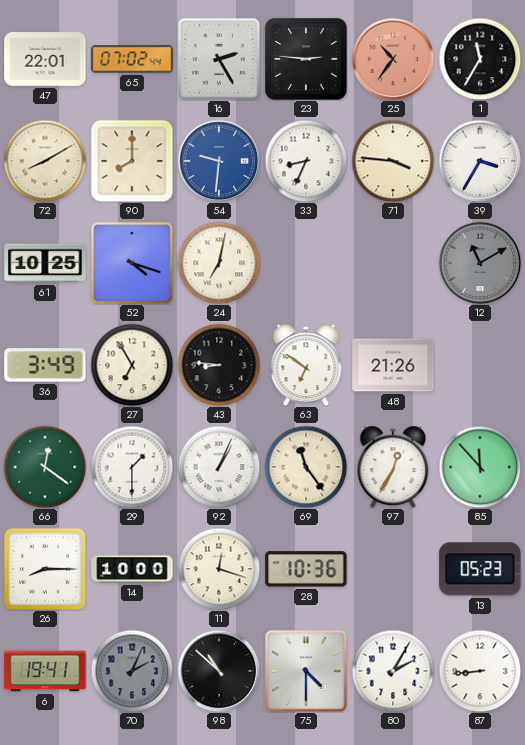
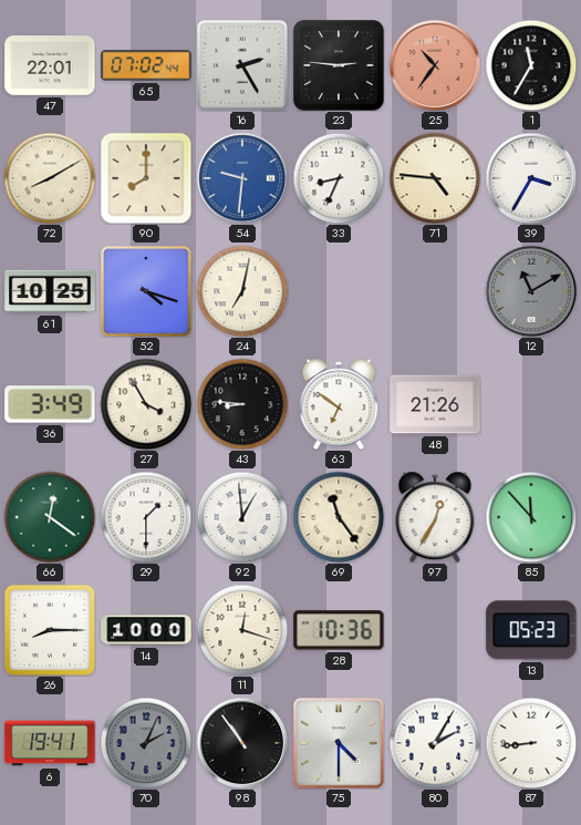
71: 3:46 -> 4:46
27: 6:55 -> 3:55
92: 1:04 -> 12:59
98: 10:52 -> 10:54
